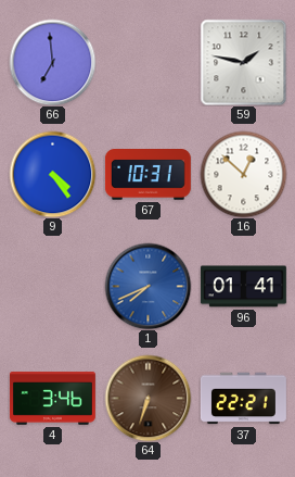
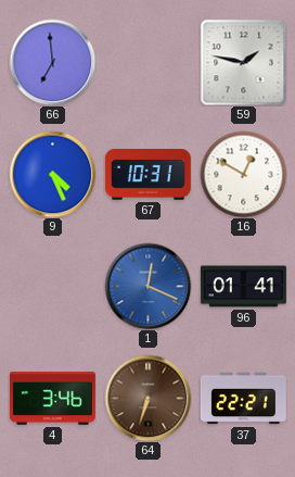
9: 4:24 -> 4:26
16: 12:52 -> 12:50
1: 7:41 -> 12:19
